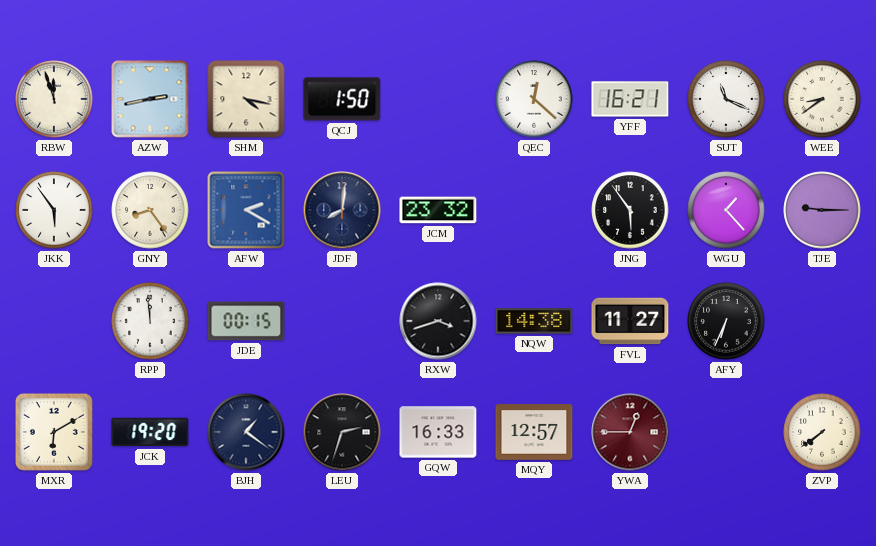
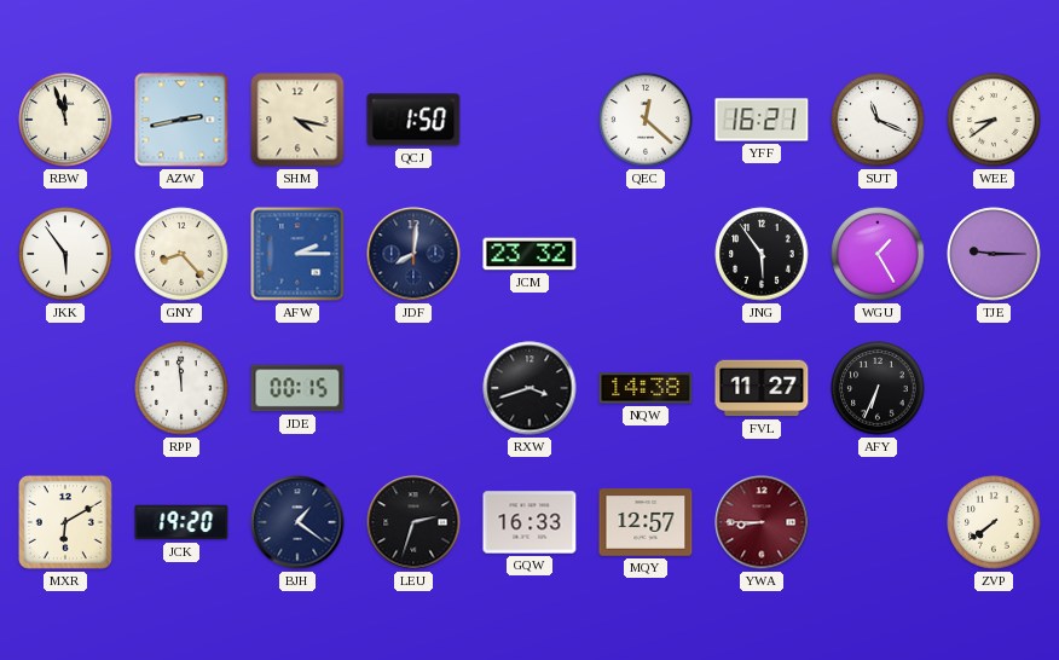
GNY: 8:24 -> 8:23
AFW: 2:20 -> 2:15
WGU: 1:23 -> 1:25
YWA: 12:45 -> 8:45
